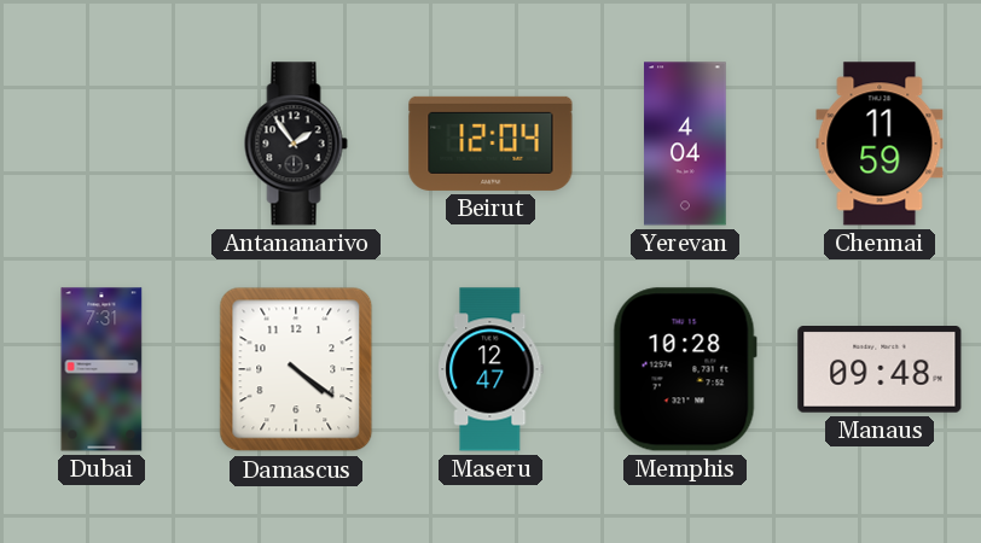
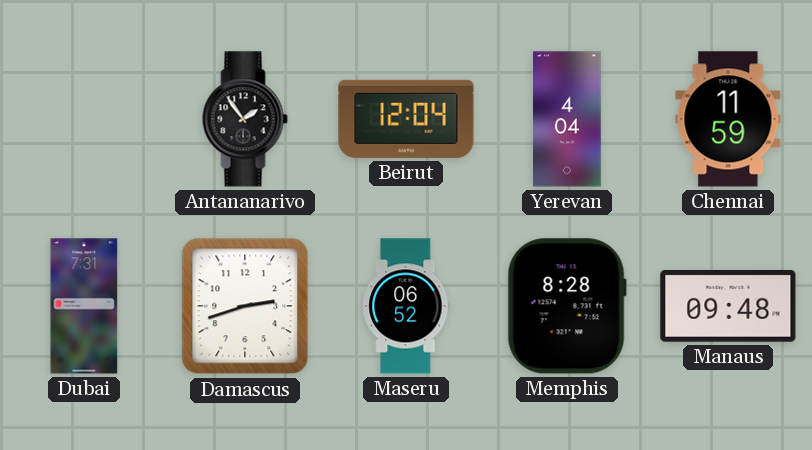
Damascus: 4:21 -> 2:42
Maseru: 12:47 -> 06:52
Memphis: 10:28 -> 8:28
